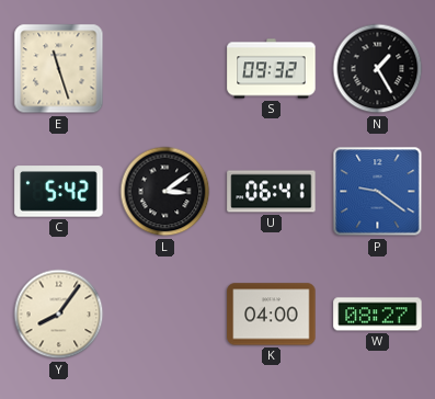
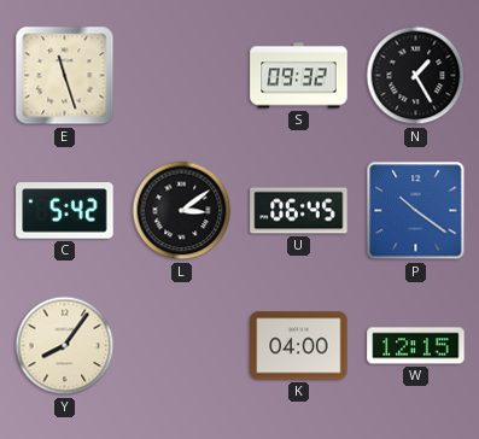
U: 06:41 -> 06:45
P: 9:21 -> 10:21
W: 08:27 -> 12:15
